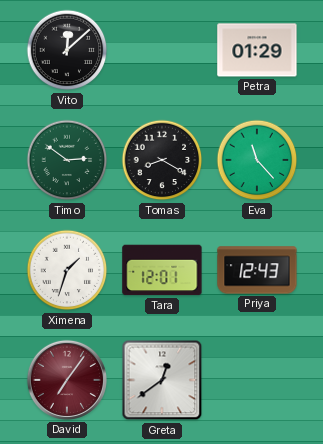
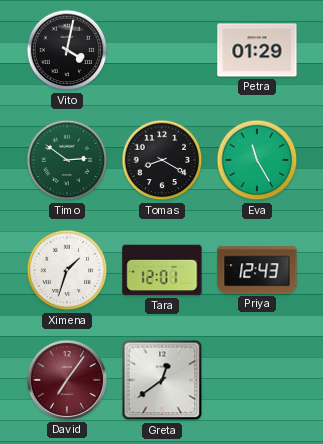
Vito: 12:08 -> 4:02
Eva: 11:23 -> 11:25
